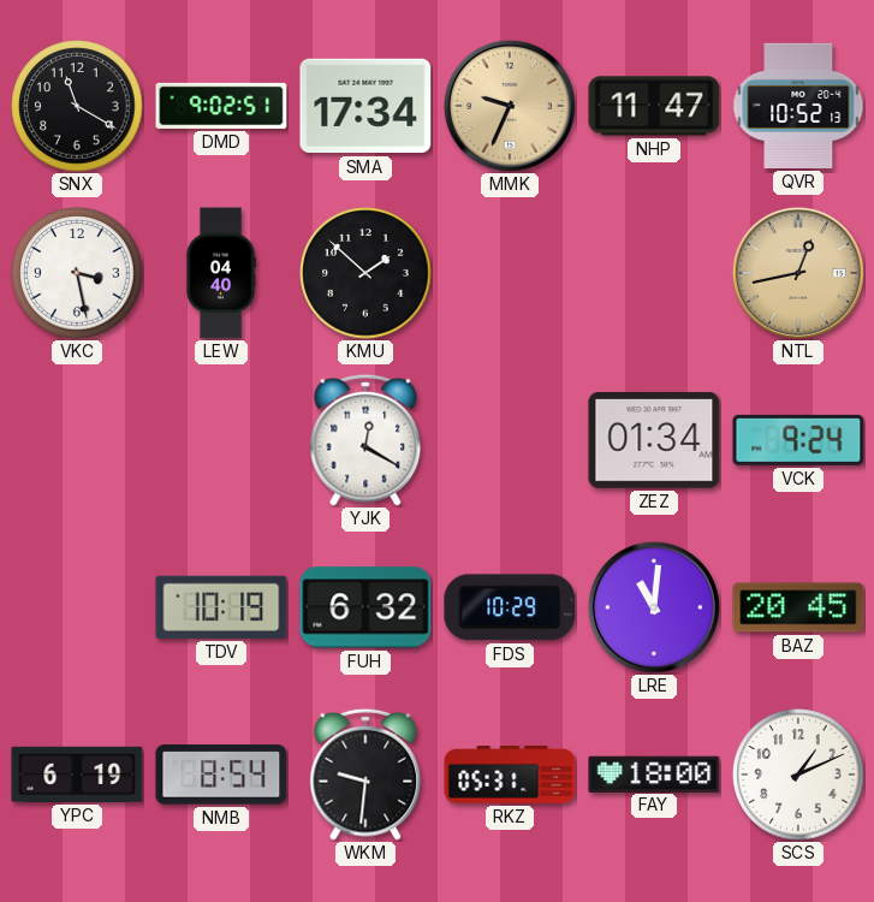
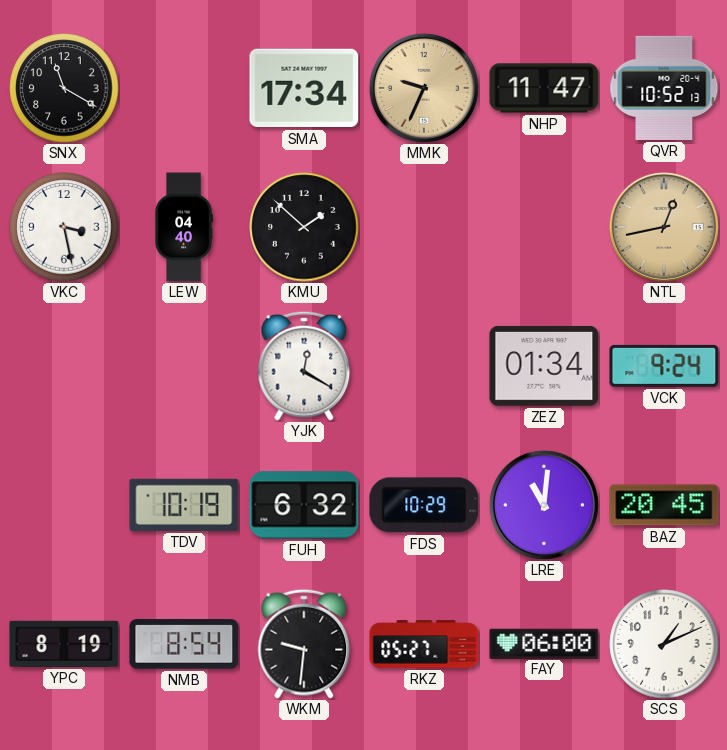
DMD: 9:02 -> none
YPC: 6:19 -> 8:19
RKZ: 05:31 -> 05:27
FAY: 18:00 -> 06:00
